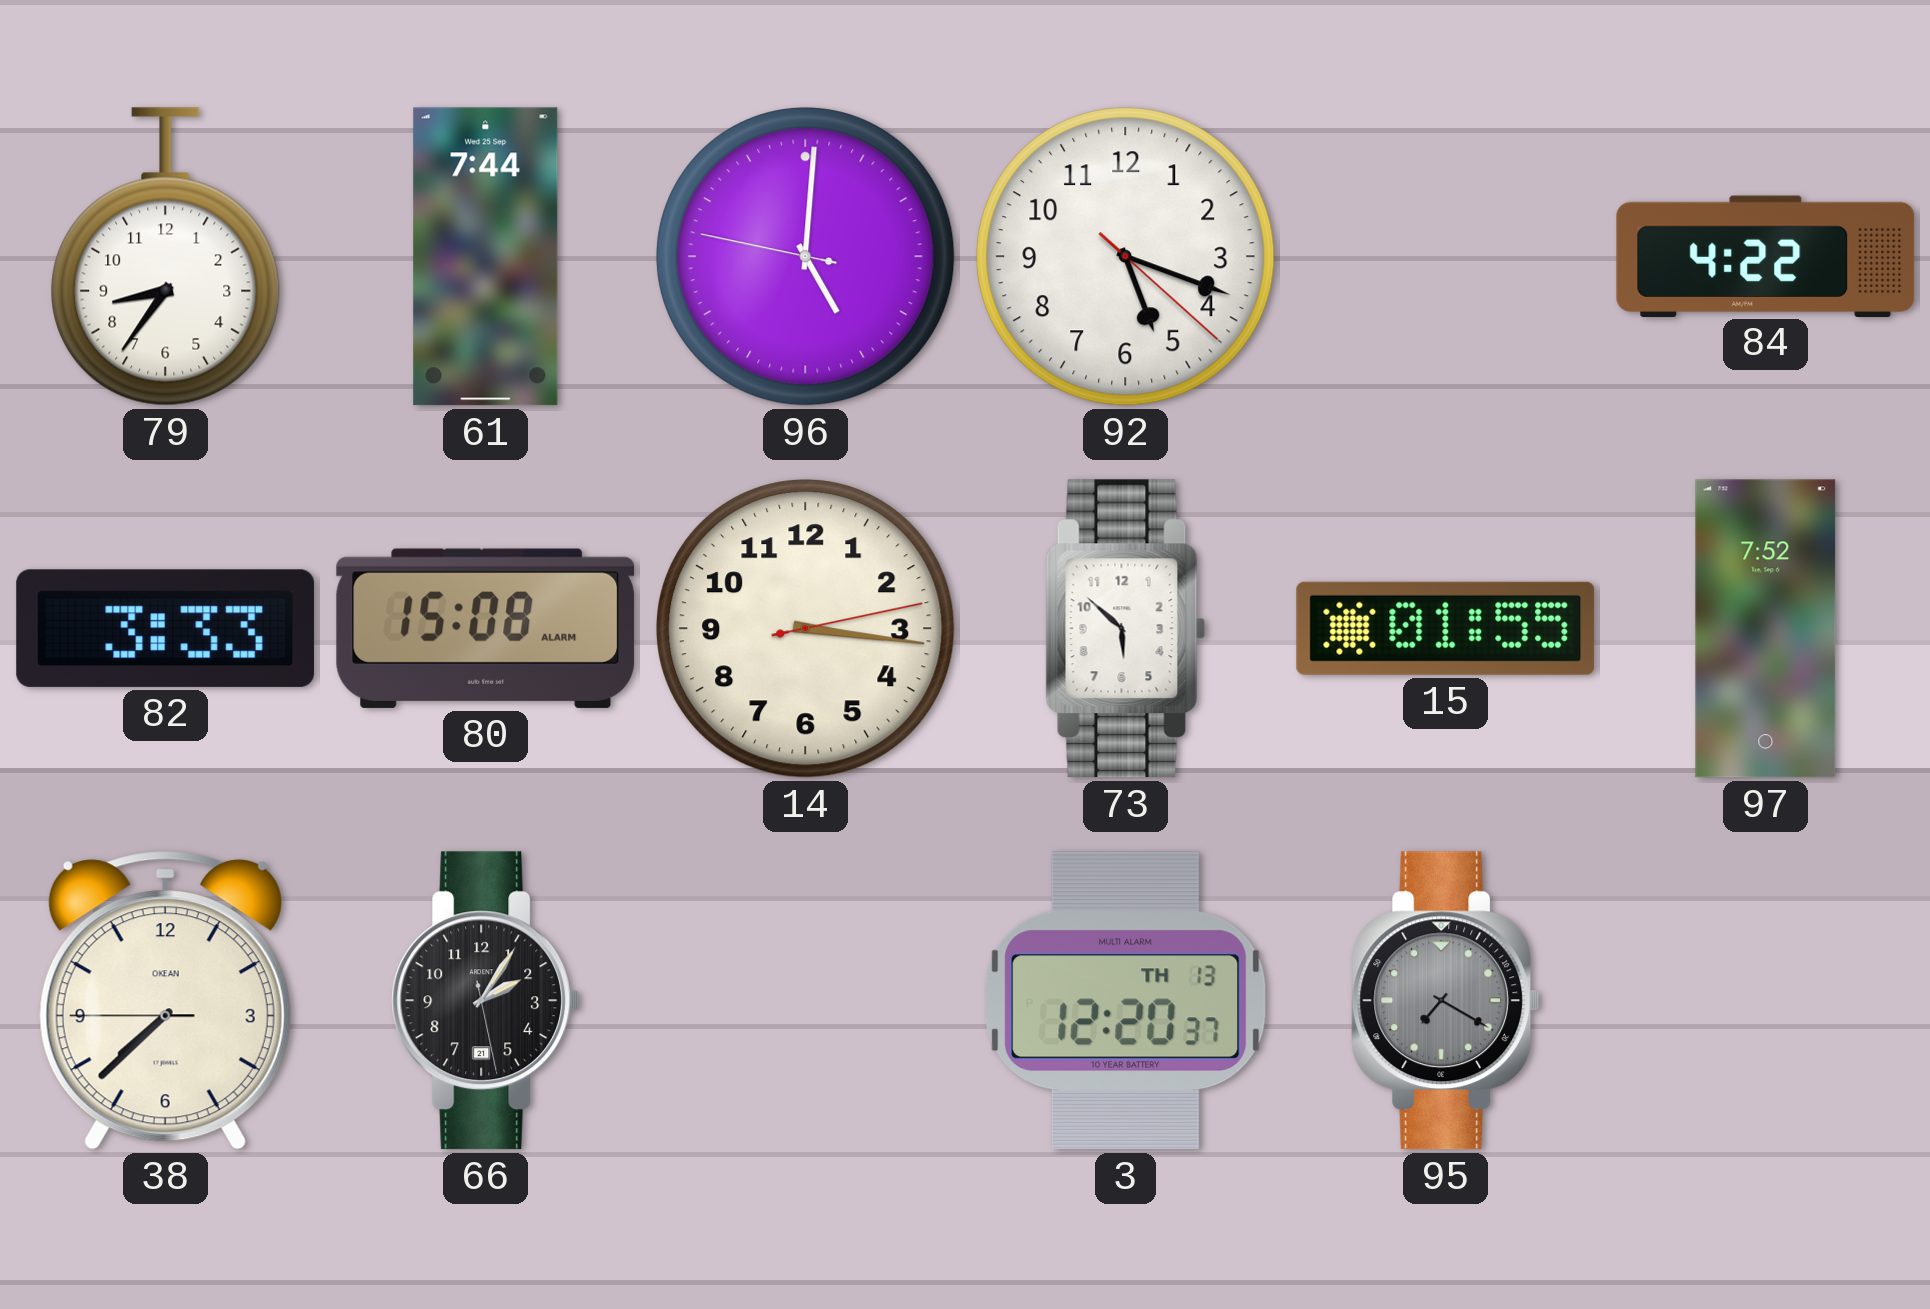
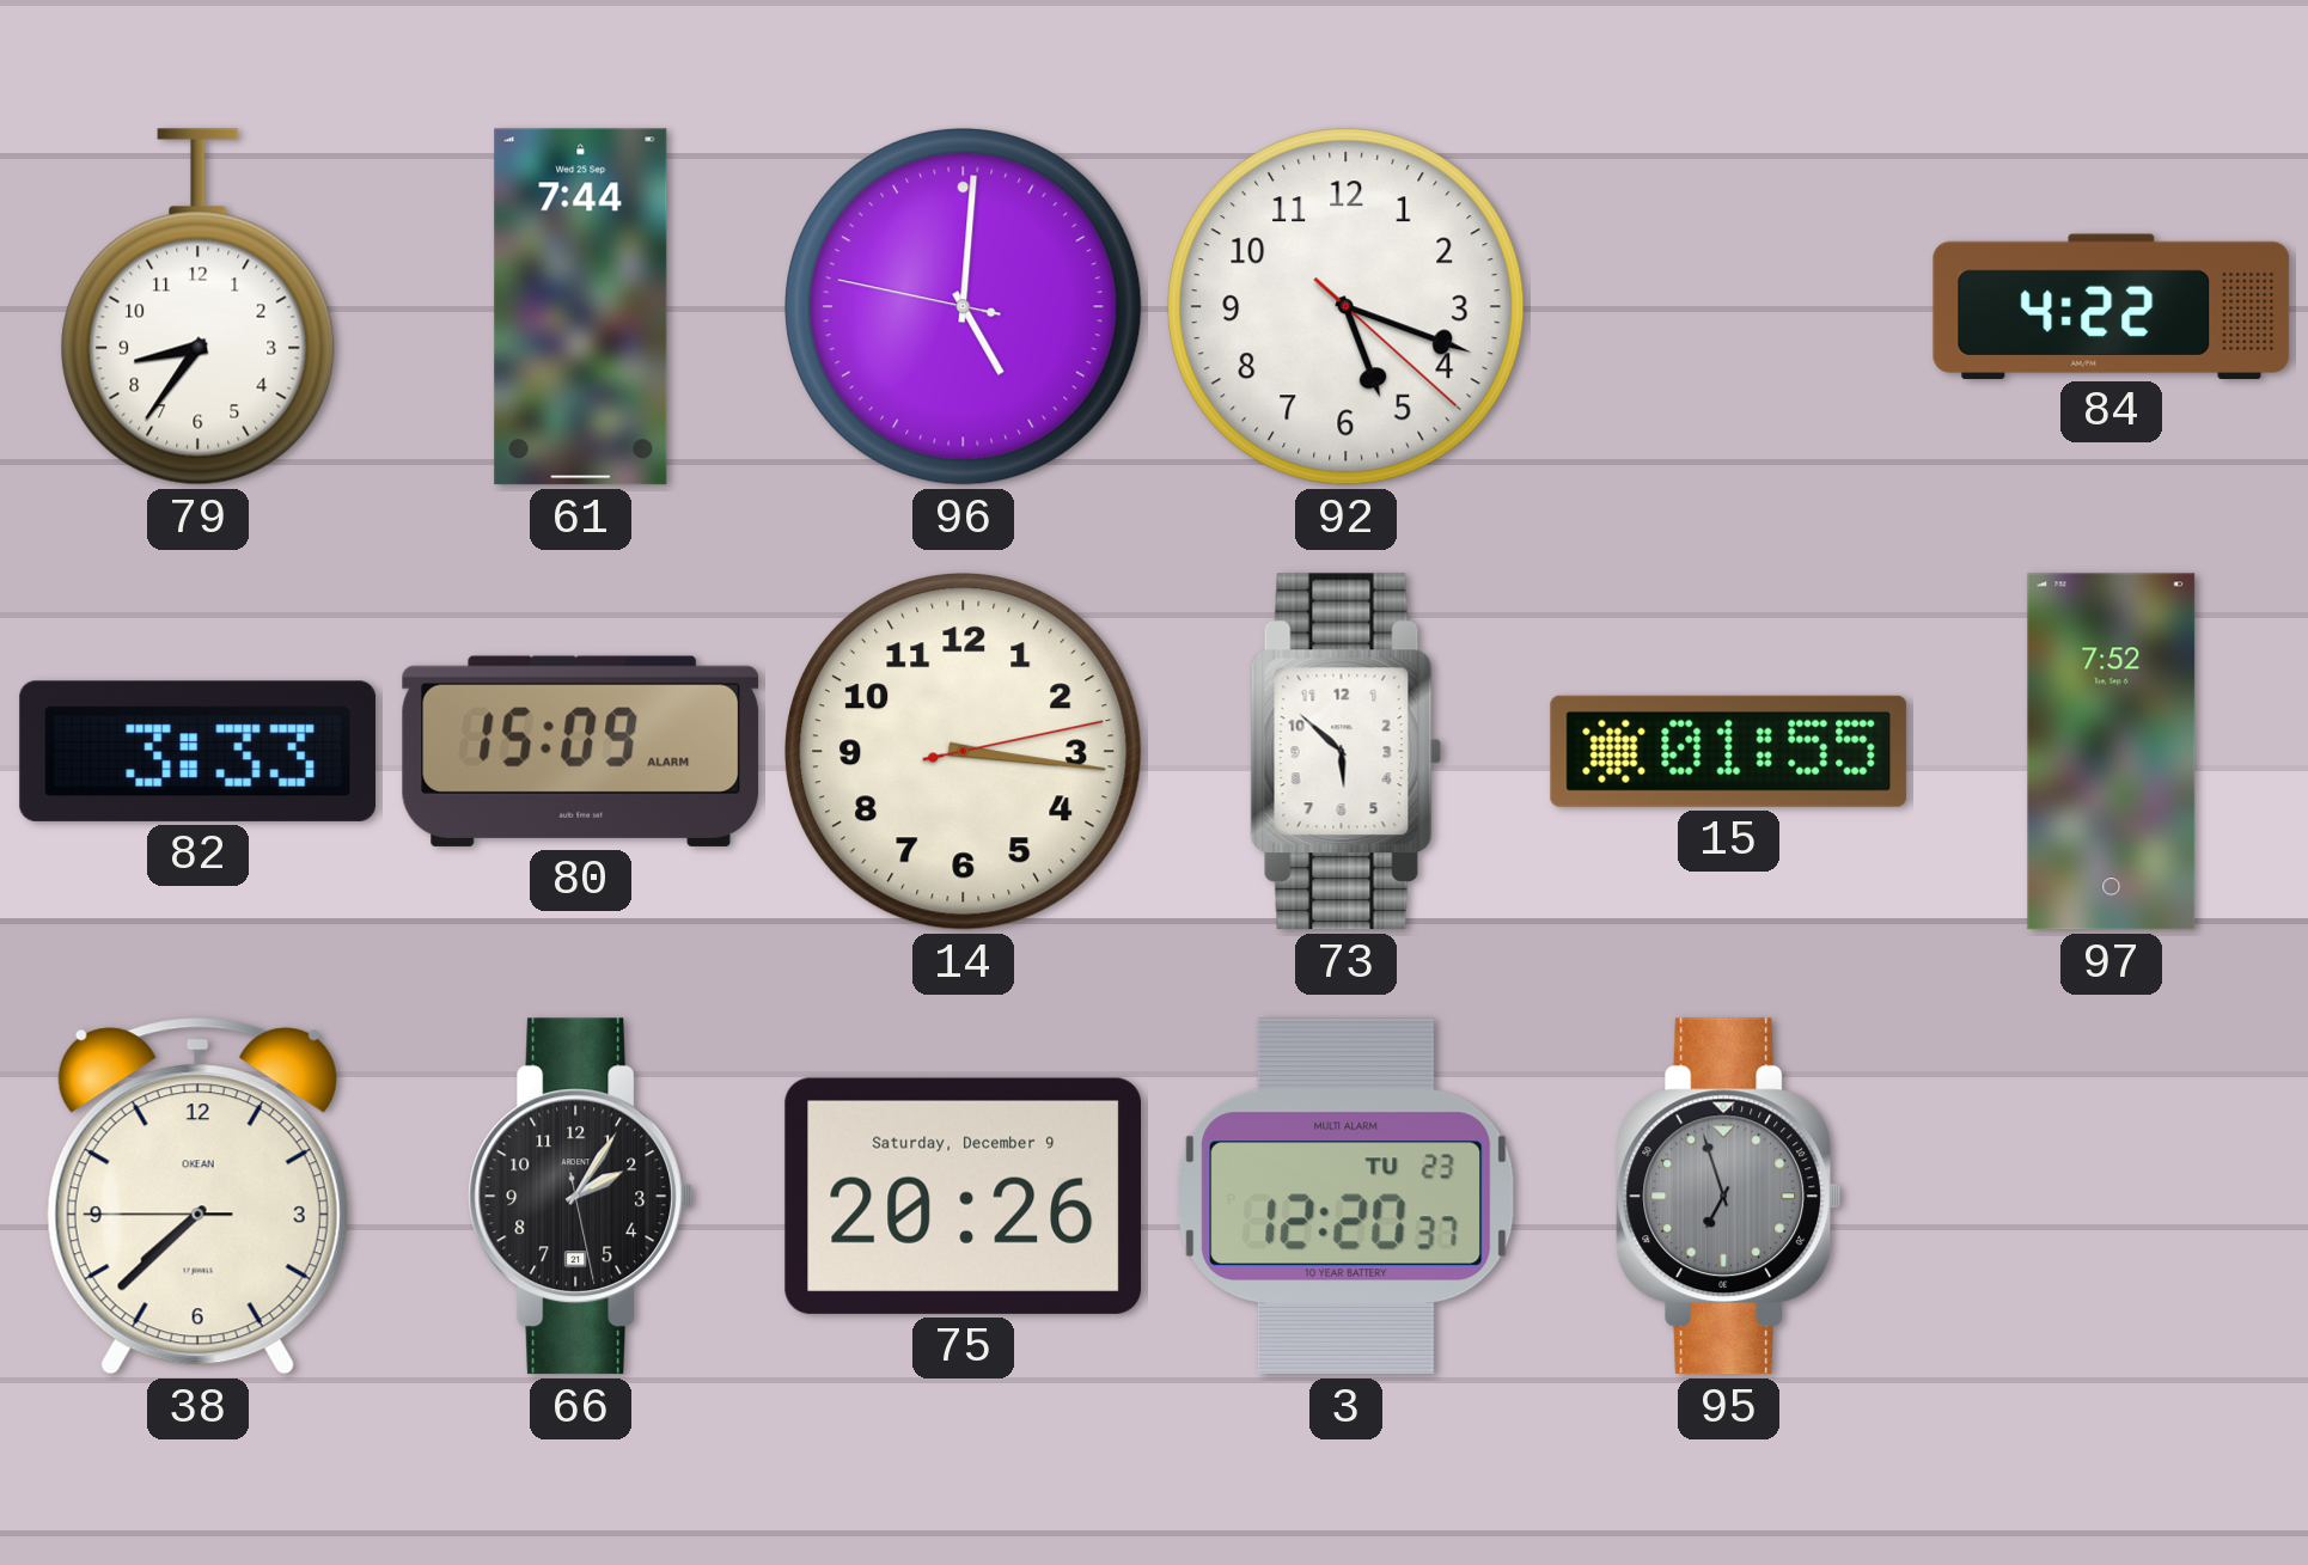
80: 15:08 -> 15:09
75: none -> 20:26
3 date: TH 13 -> TU 23
95: 7:20 -> 6:57
